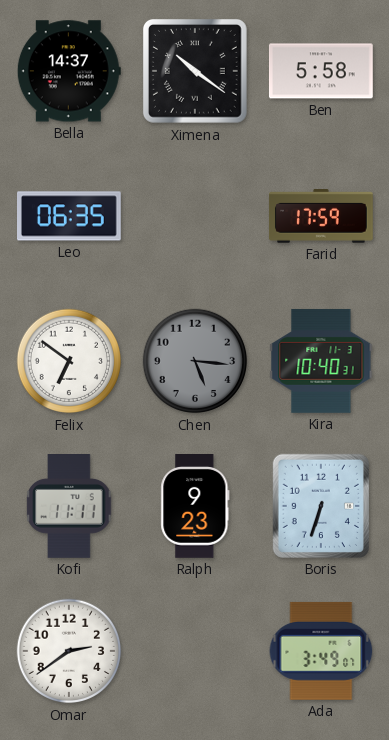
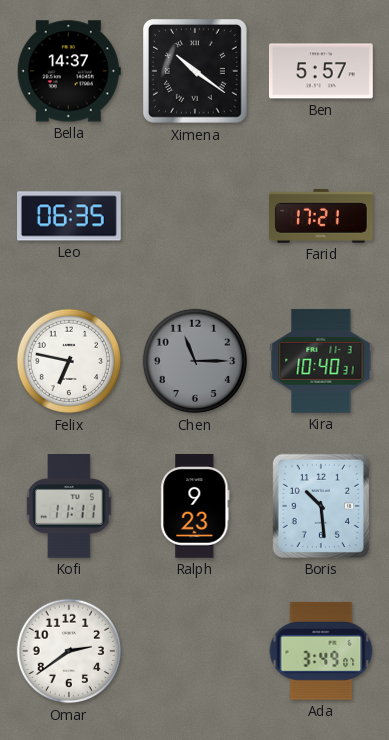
Ben: 5:58 -> 5:57
Farid: 17:59 -> 17:21
Felix: 6:51 -> 6:47
Chen: 5:16 -> 11:15
Boris: 6:33 -> 10:29
